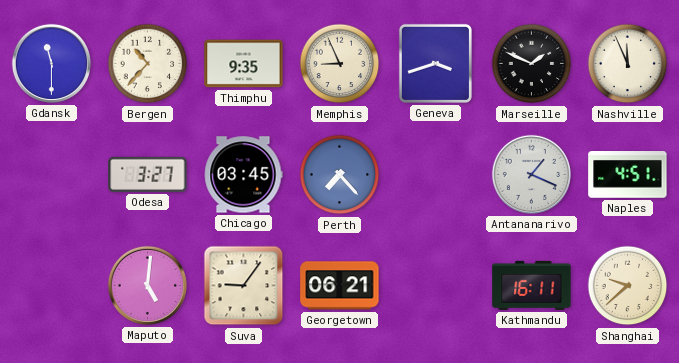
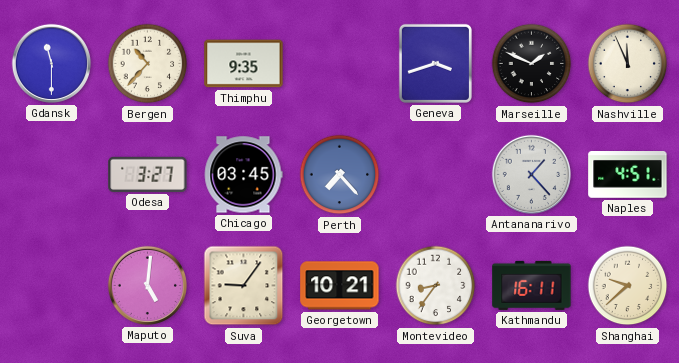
Memphis: 8:56 -> none
Antananarivo: 1:19 -> 1:23
Georgetown: 06:21 -> 10:21
Montevideo: none -> 8:36
